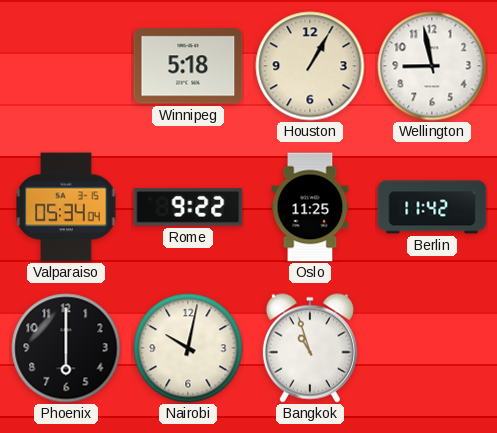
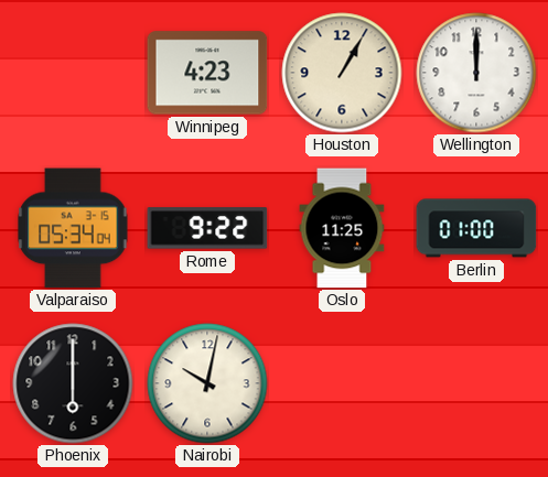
Winnipeg: 5:18 -> 4:23
Wellington: 8:58 -> 12:00
Berlin: 11:42 -> 01:00
Bangkok: 10:57 -> none
